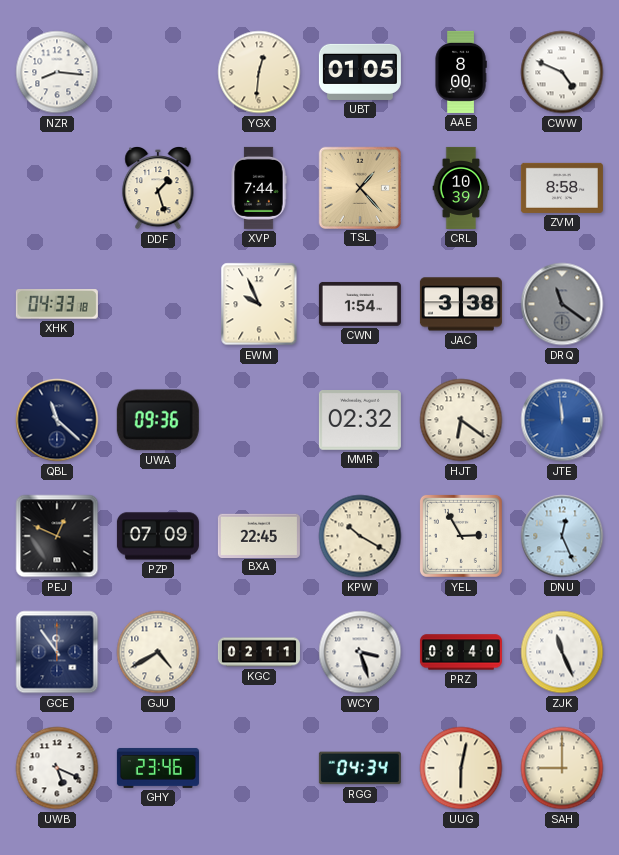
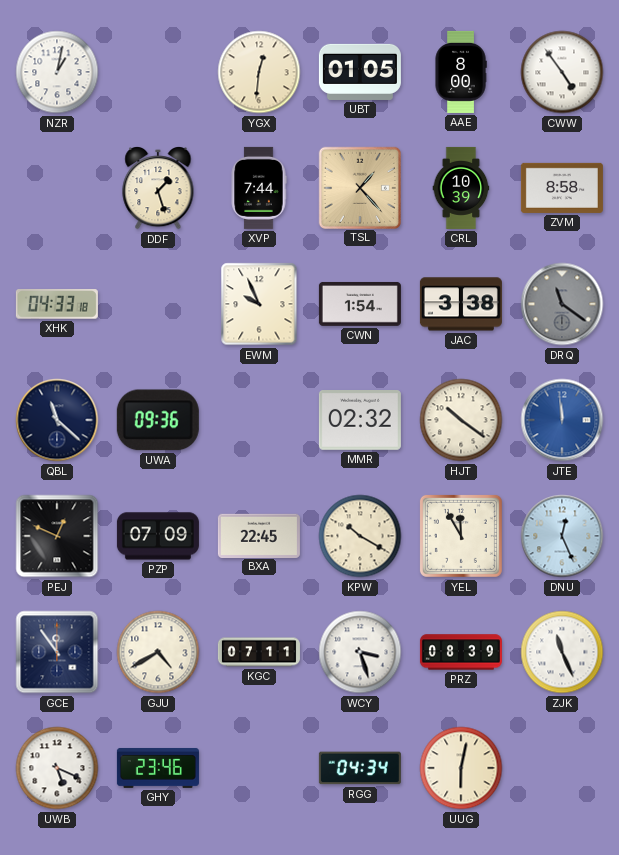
NZR: 8:16 -> 1:02
CWW: 4:49 -> 4:54
HJT: 6:21 -> 10:21
YEL: 2:55 -> 11:55
KGC: 02:11 -> 07:11
PRZ: 08:40 -> 08:39
SAH: 9:00 -> none
